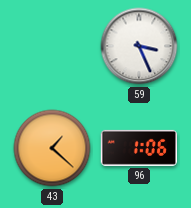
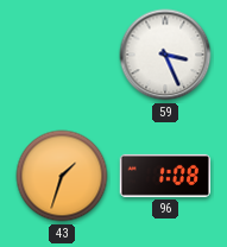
43: 1:22 -> 1:33
96: 1:06 -> 1:08
